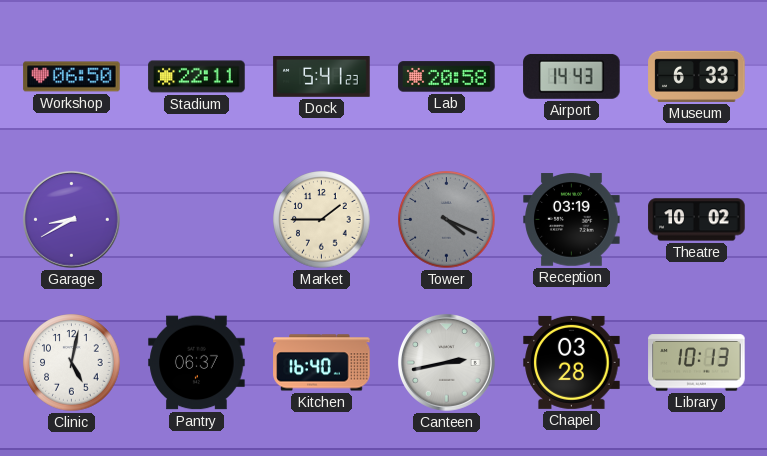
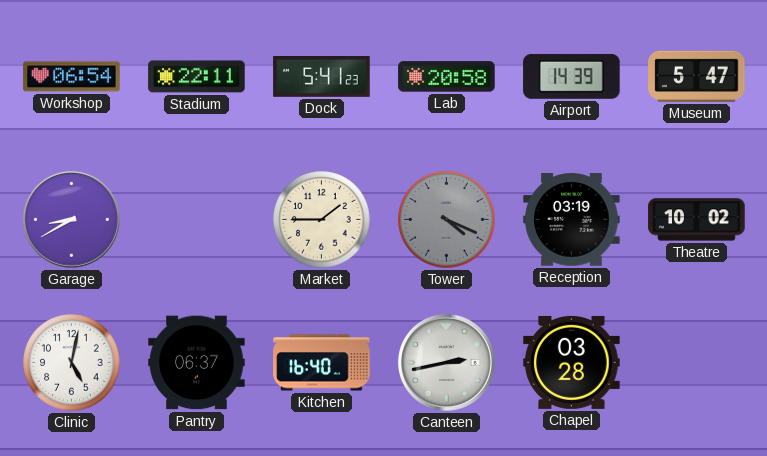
Workshop: 06:50 -> 06:54
Airport: 14:43 -> 14:39
Museum: 6:33 -> 5:47
Library: 10:13 -> none
